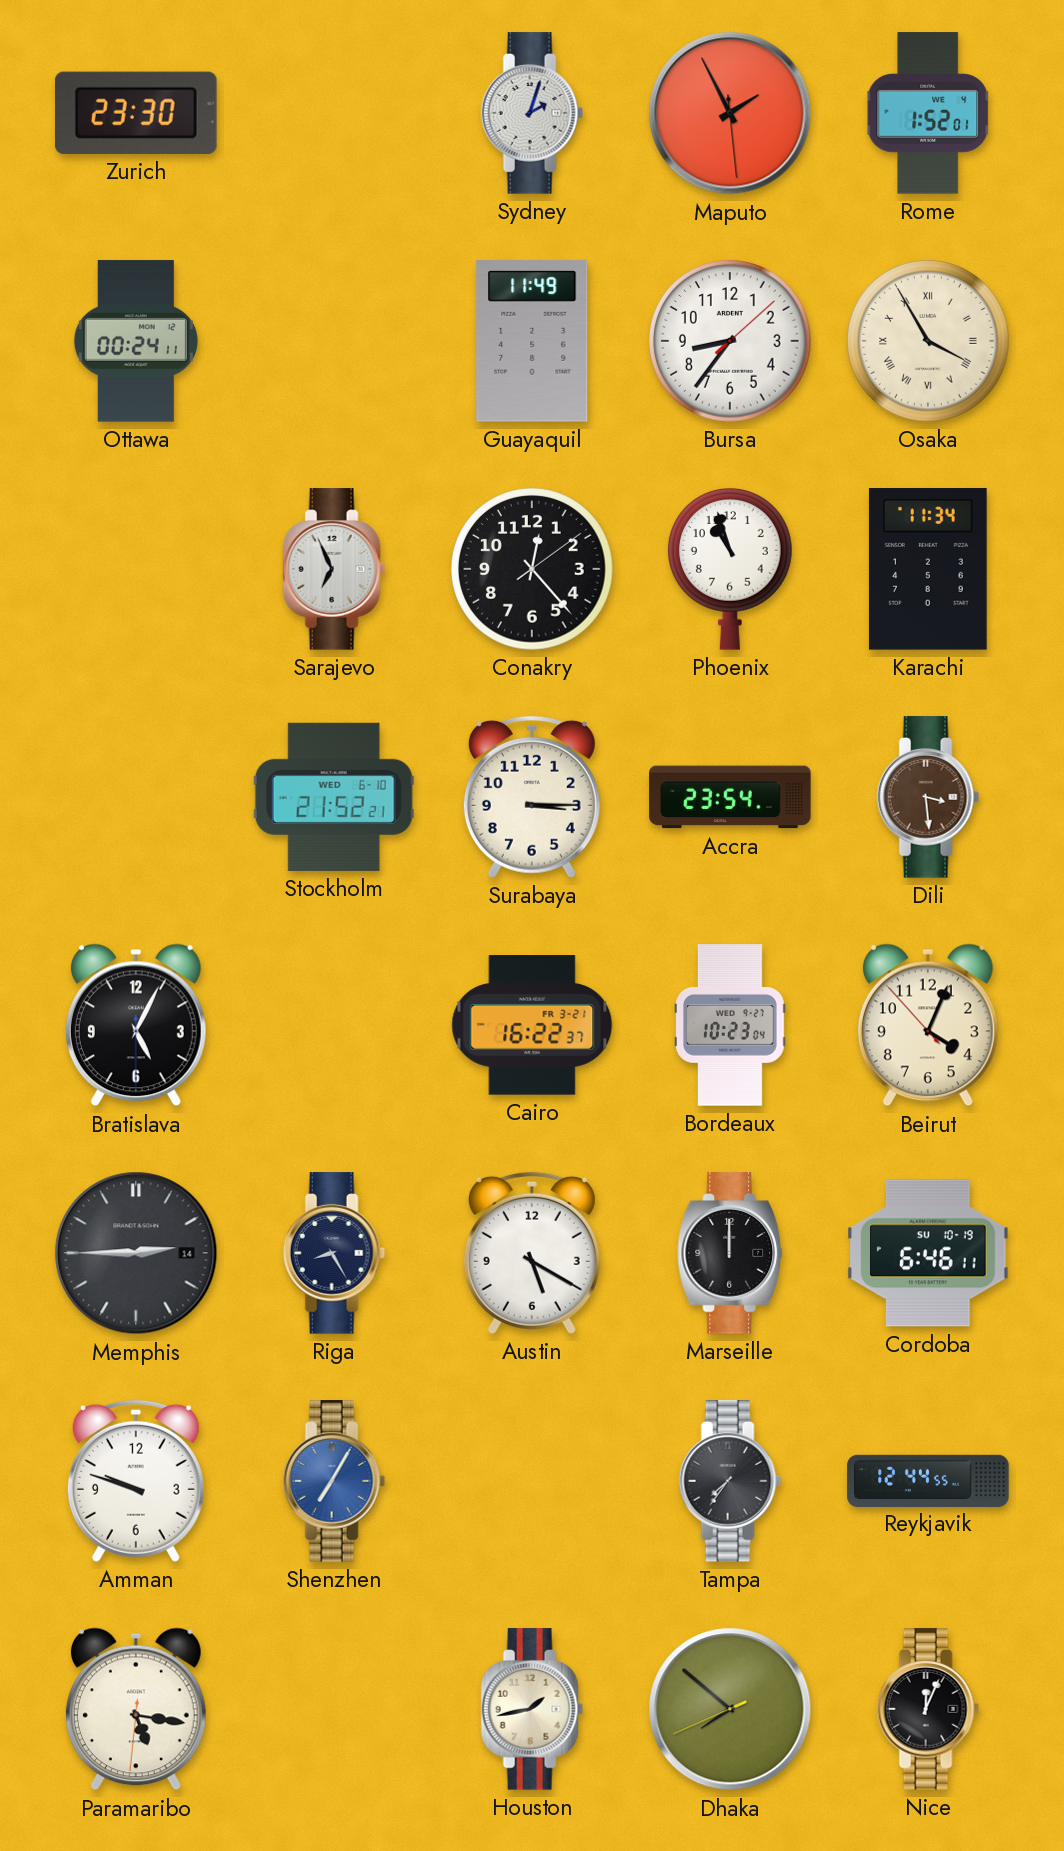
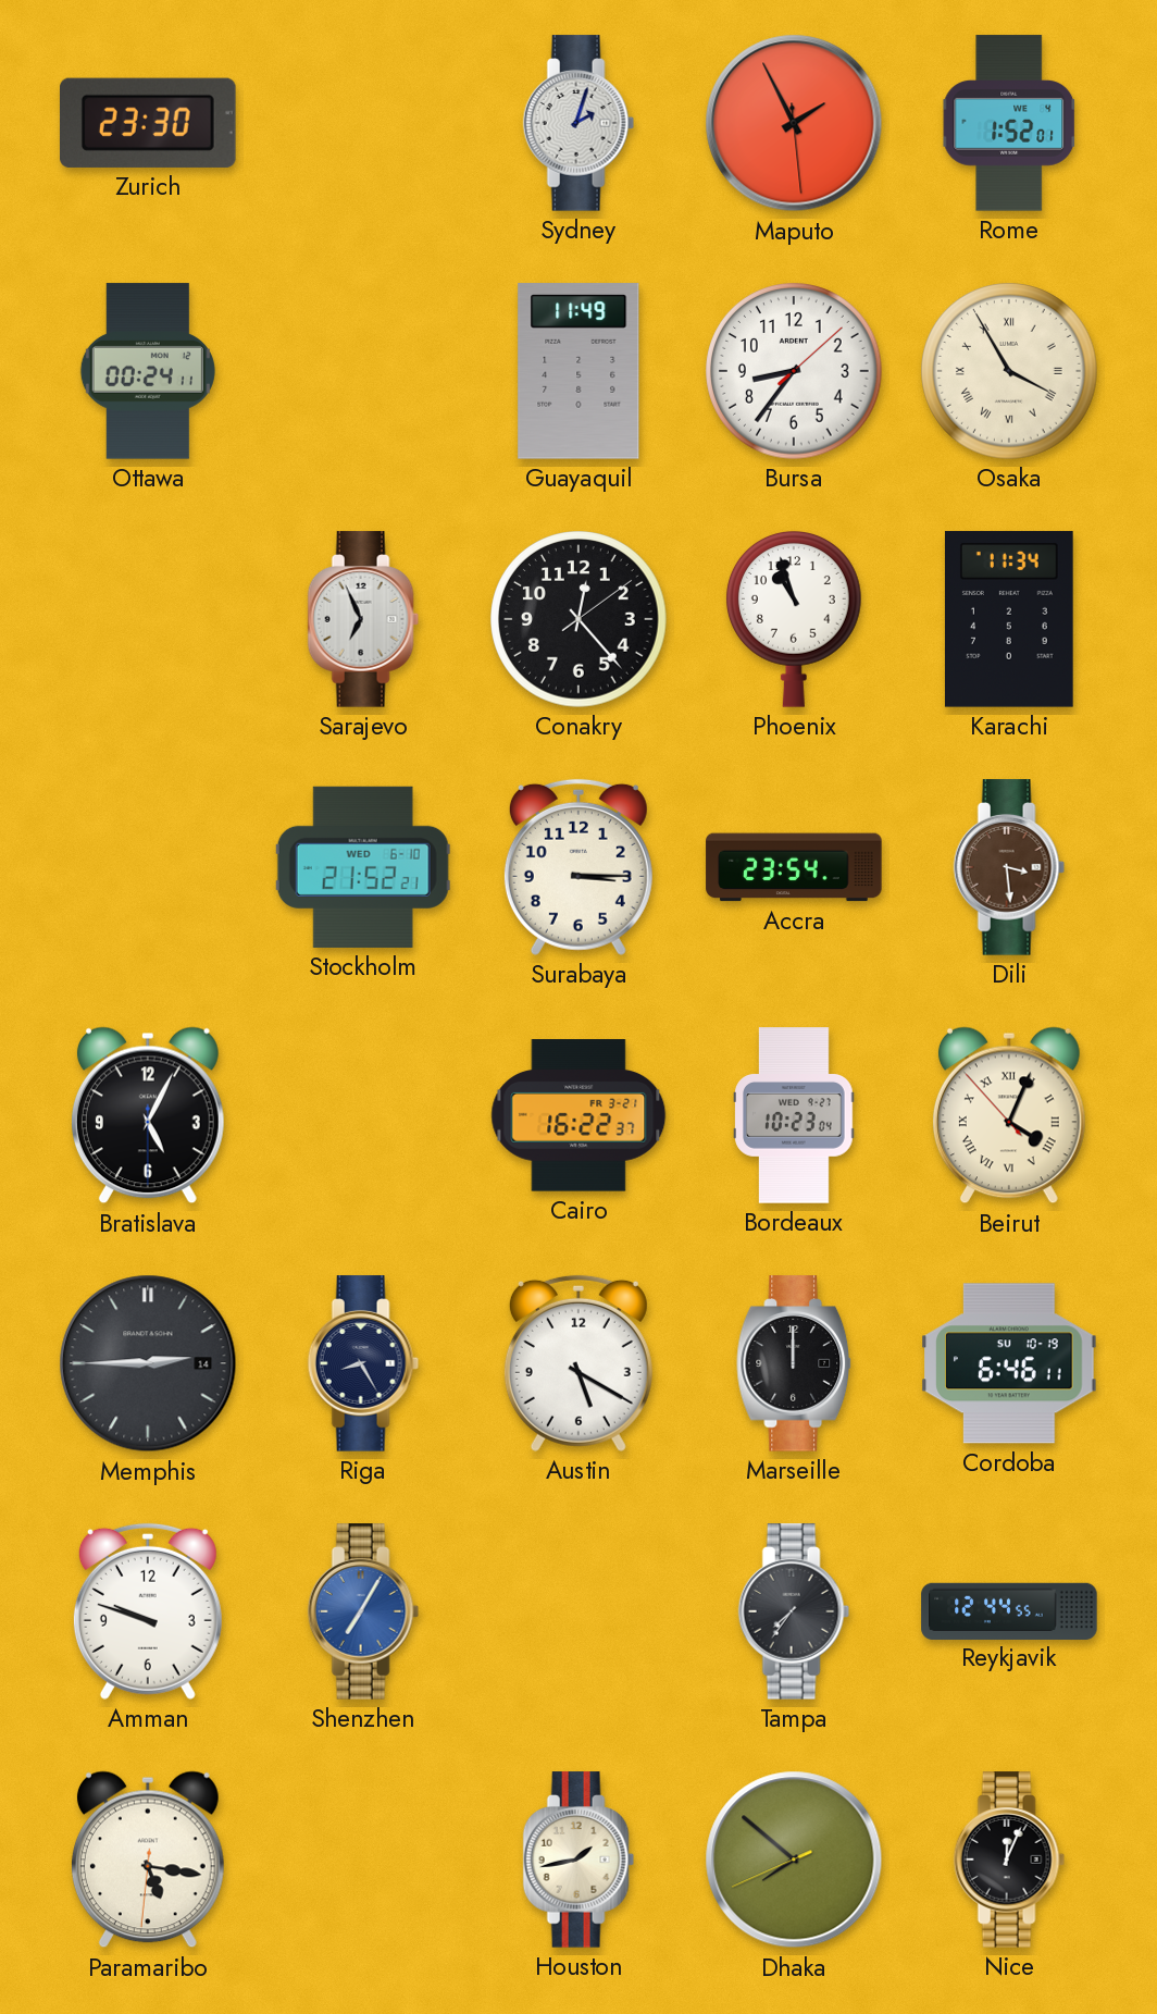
Beirut numerals: Arabic -> Roman
